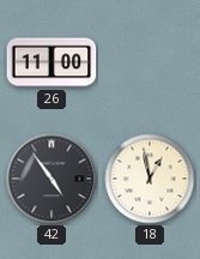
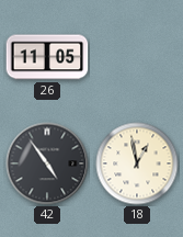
26: 11:00 -> 11:05
